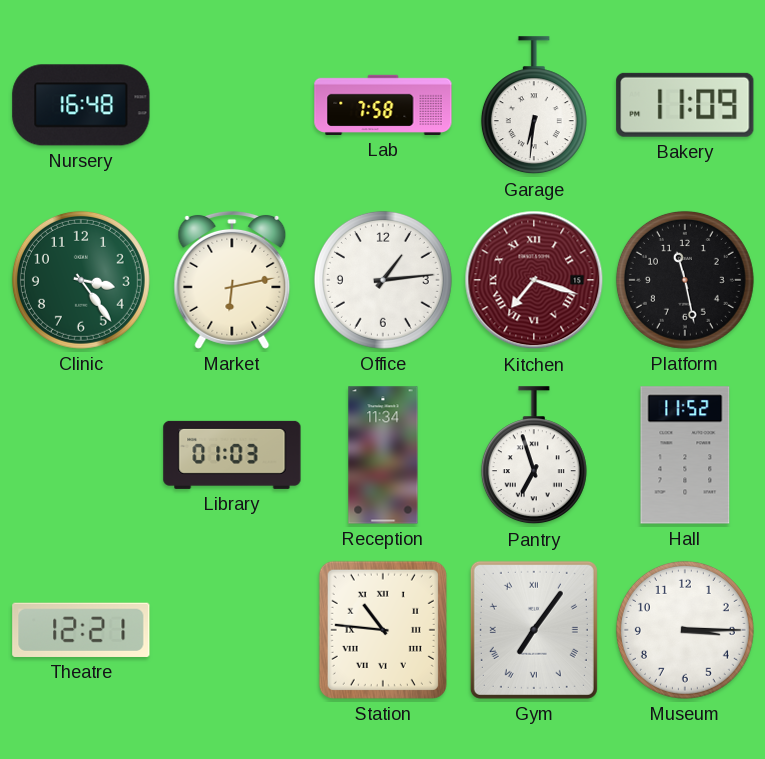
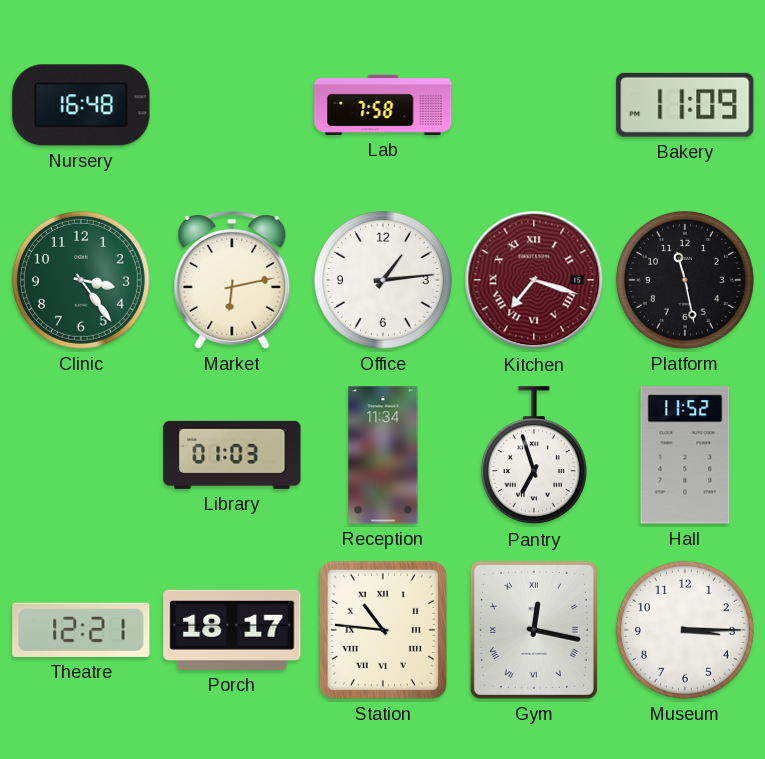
Garage: 6:31 -> none
Porch: none -> 18:17
Gym: 7:06 -> 12:17
